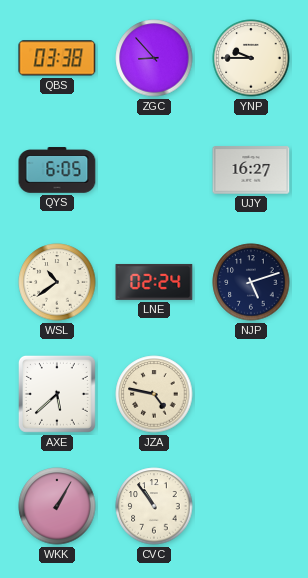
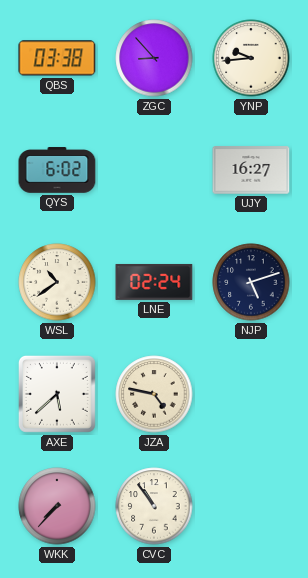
YNP: 9:45 -> 9:44
QYS: 6:05 -> 6:02
WKK: 1:05 -> 7:37
